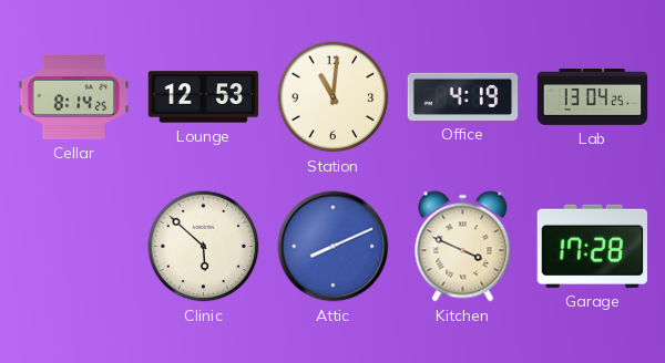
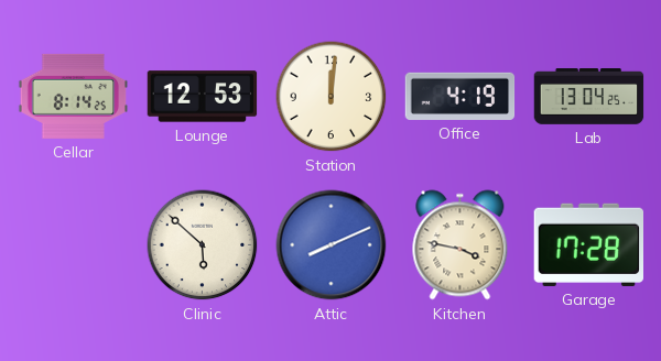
Station: 11:01 -> 12:01
Kitchen: 3:49 -> 3:47
